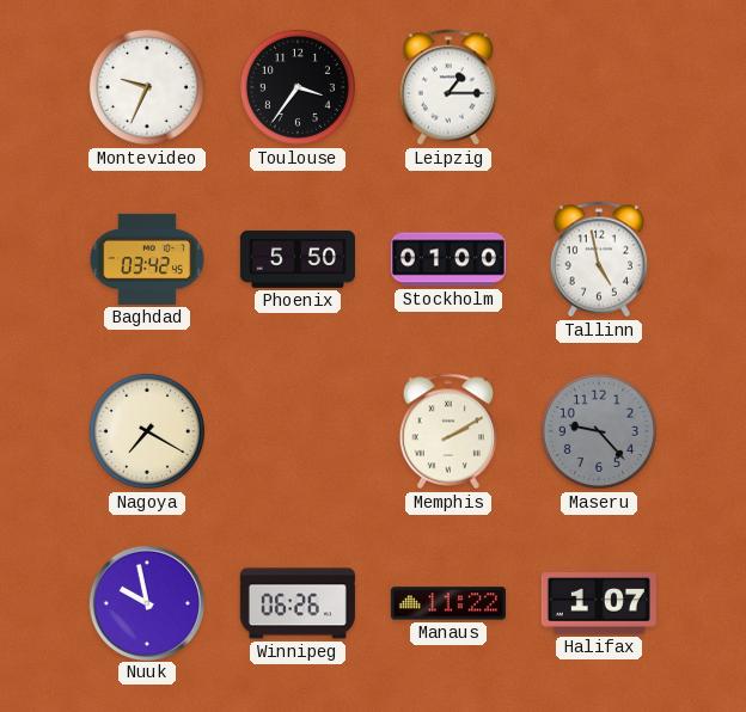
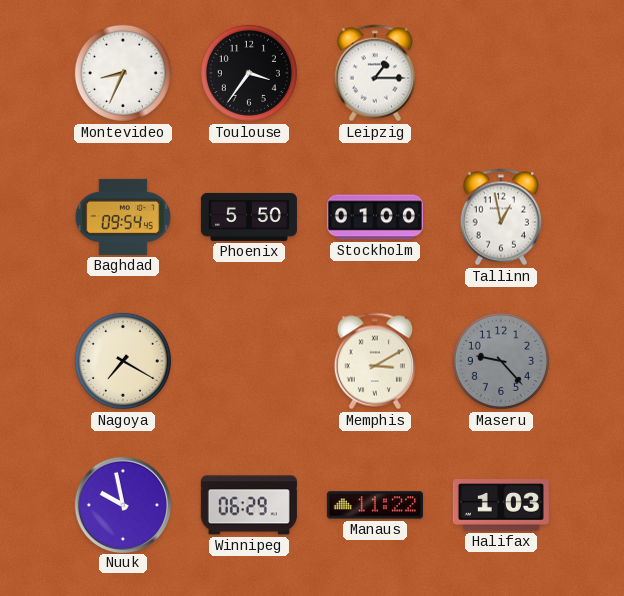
Montevideo: 9:34 -> 8:34
Baghdad: 03:42 -> 09:54
Tallinn: 4:58 -> 12:58
Memphis: 2:10 -> 3:10
Winnipeg: 06:26 -> 06:29
Halifax: 1:07 -> 1:03
